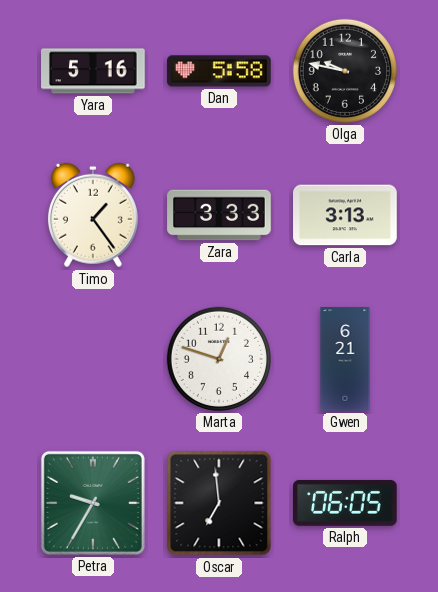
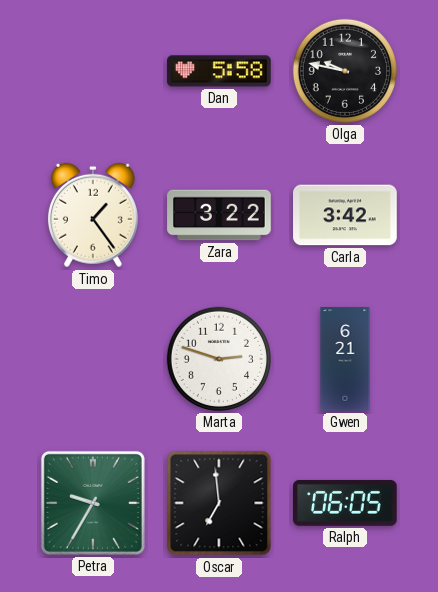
Yara: 5:16 -> none
Zara: 3:33 -> 3:22
Carla: 3:13 -> 3:42
Marta: 12:48 -> 2:48
